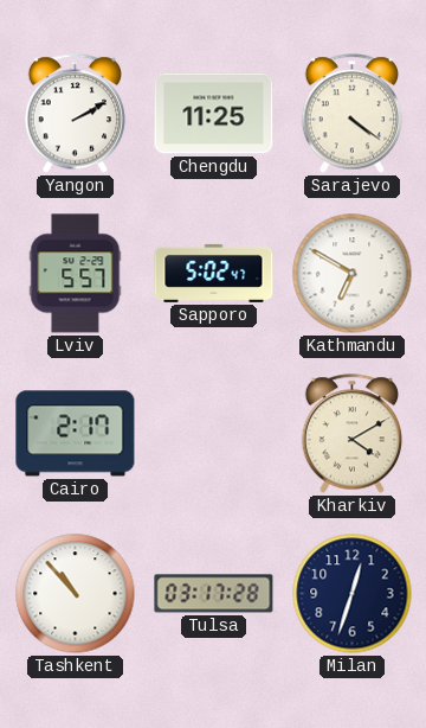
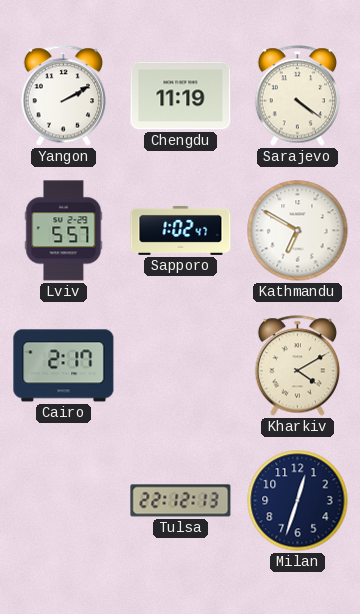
Chengdu: 11:25 -> 11:19
Sapporo: 5:02 -> 1:02
Tashkent: 10:53 -> none
Tulsa: 03:17 -> 22:12
